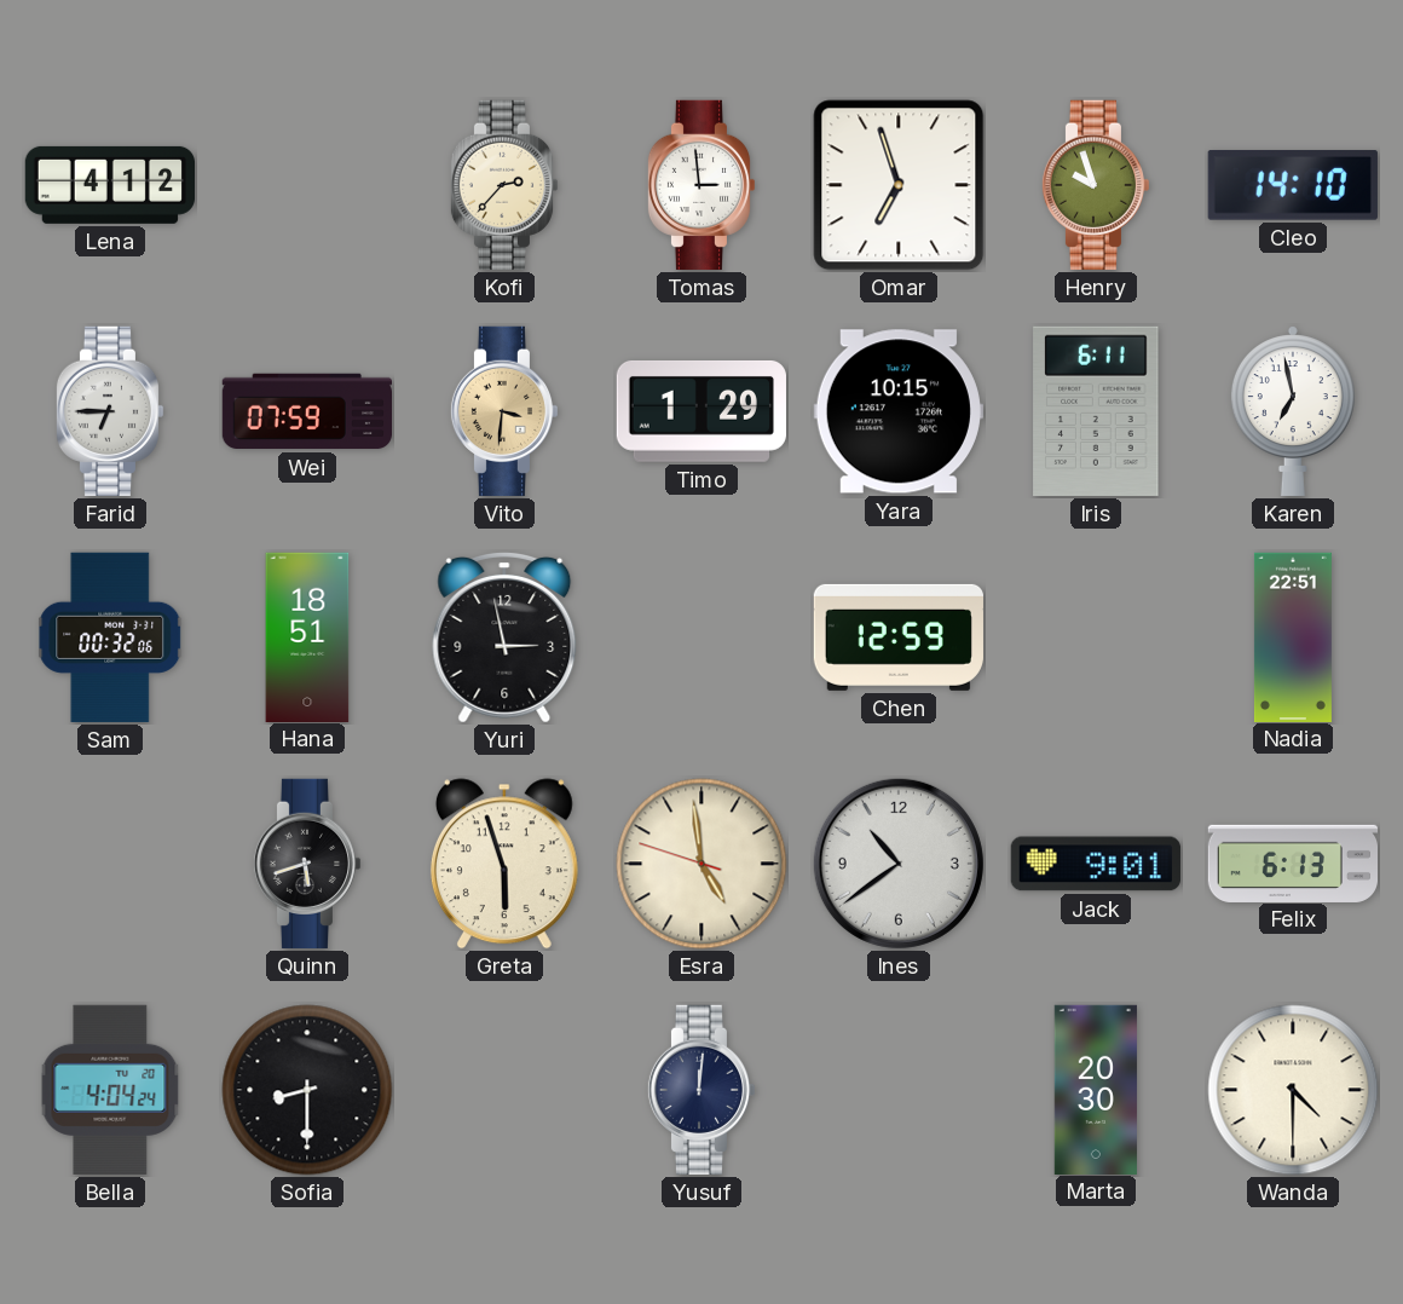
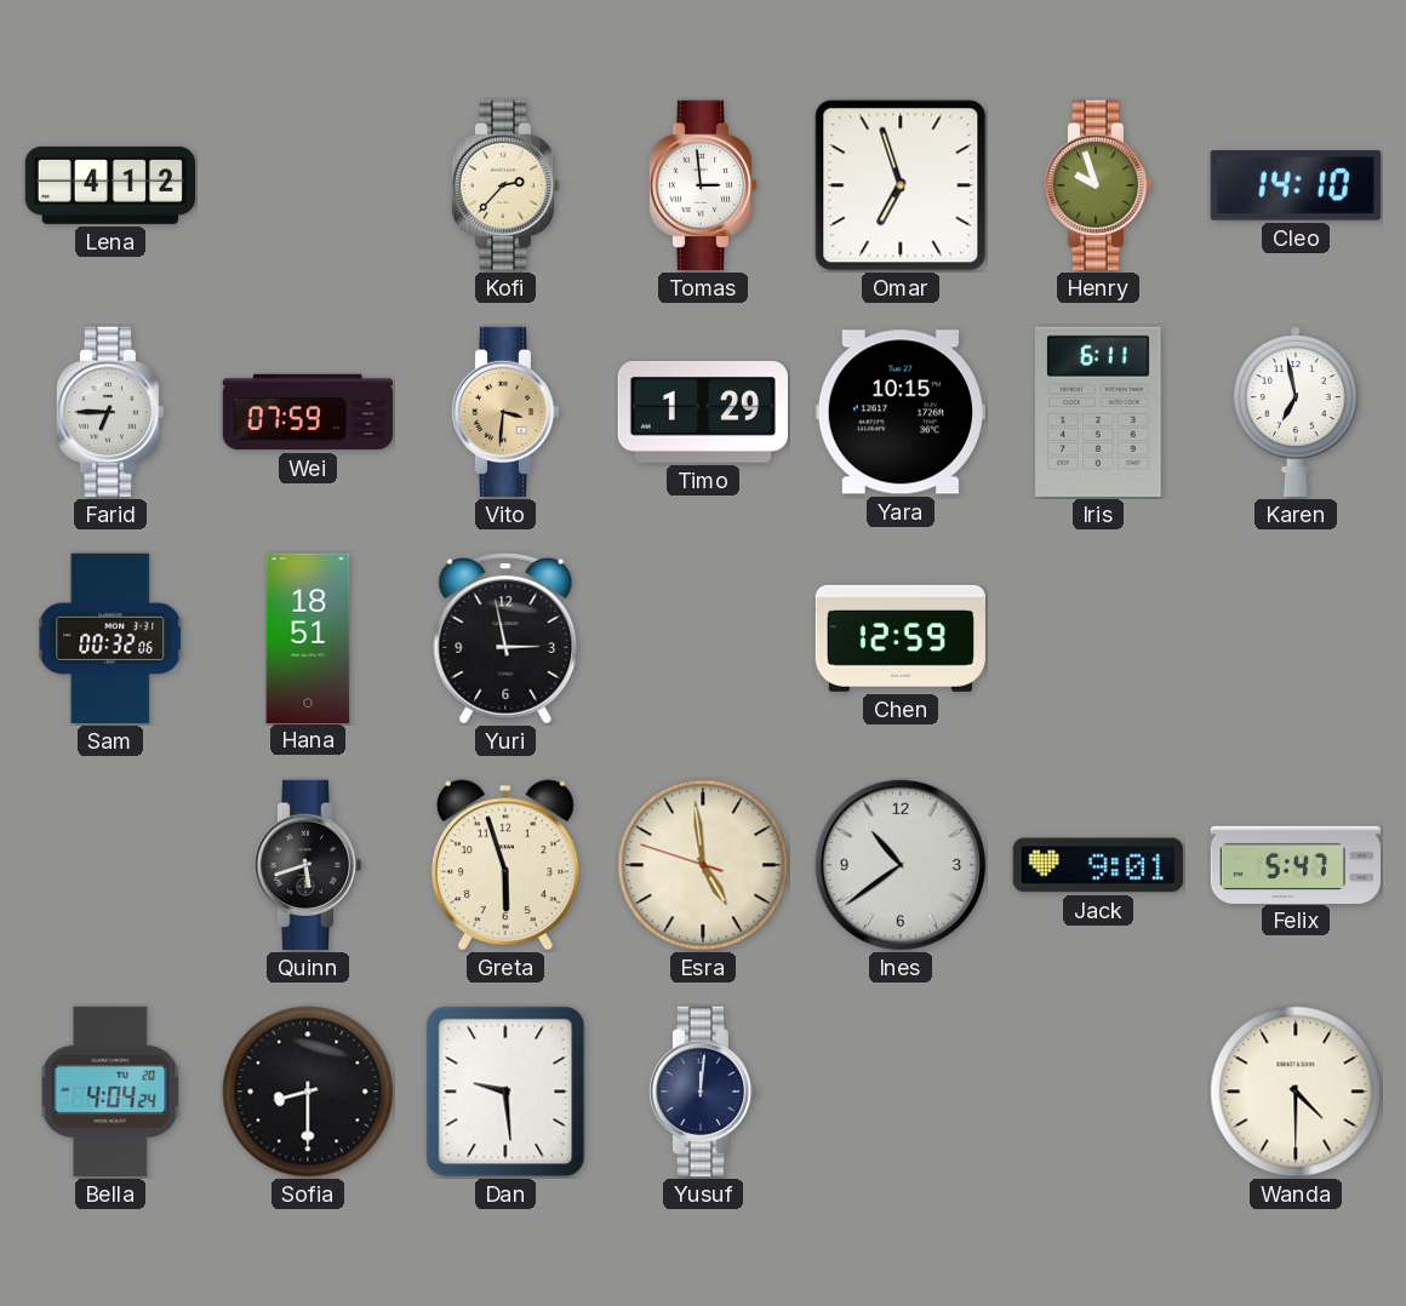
Nadia: 22:51 -> none
Felix: 6:13 -> 5:47
Dan: none -> 9:29
Marta: 20:30 -> none
